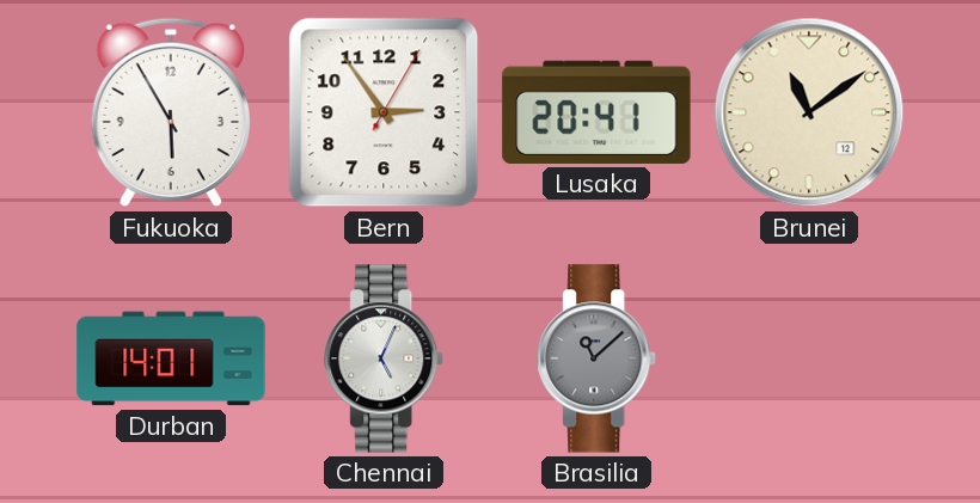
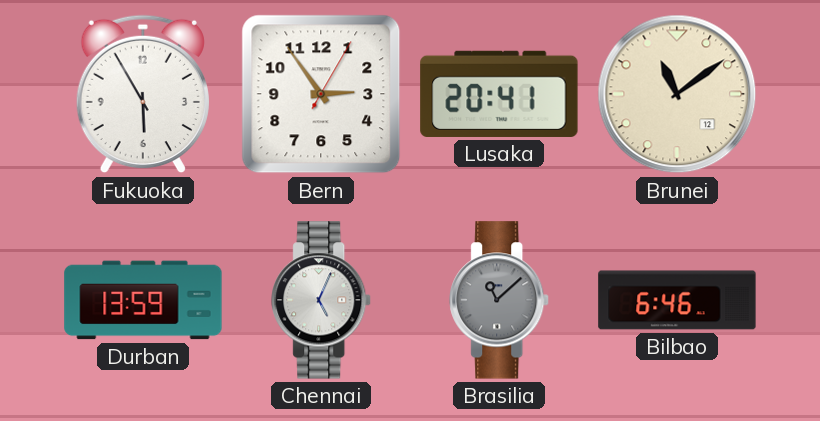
Durban: 14:01 -> 13:59
Bilbao: none -> 6:46
